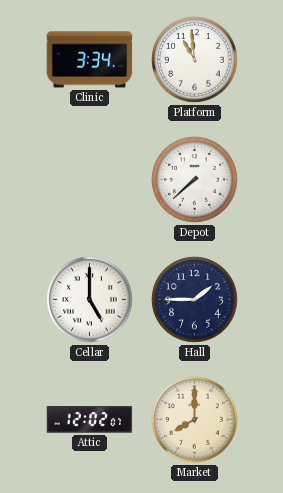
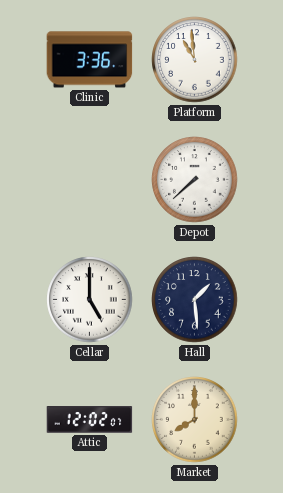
Clinic: 3:34 -> 3:36
Hall: 1:45 -> 1:29
